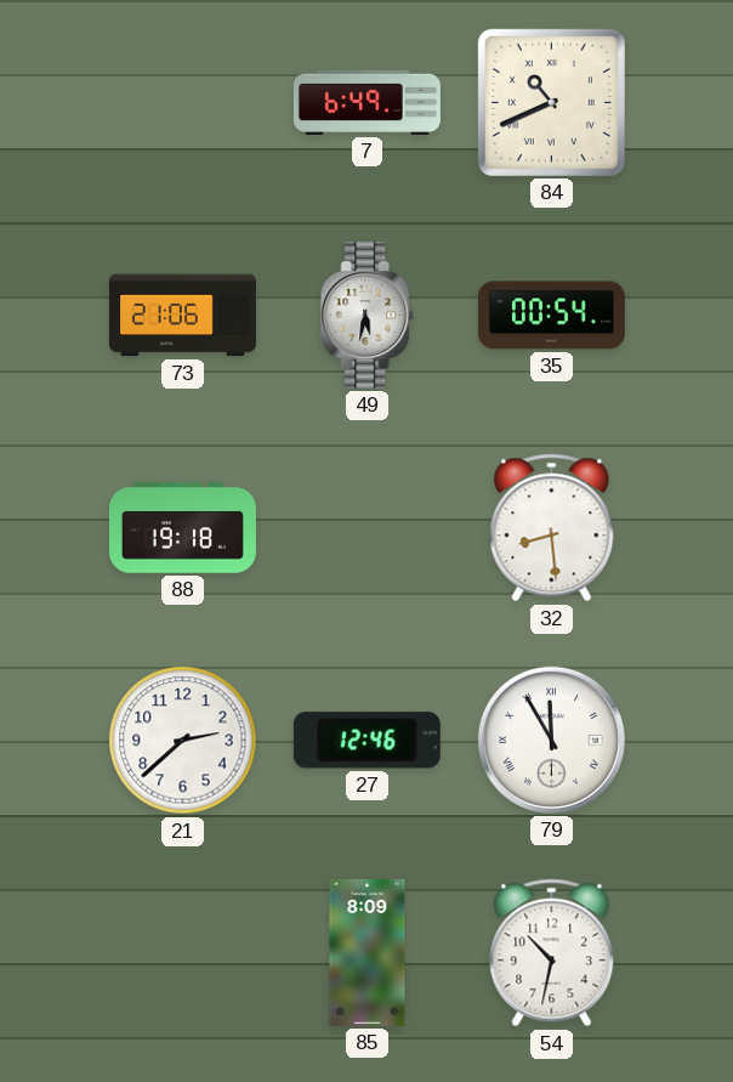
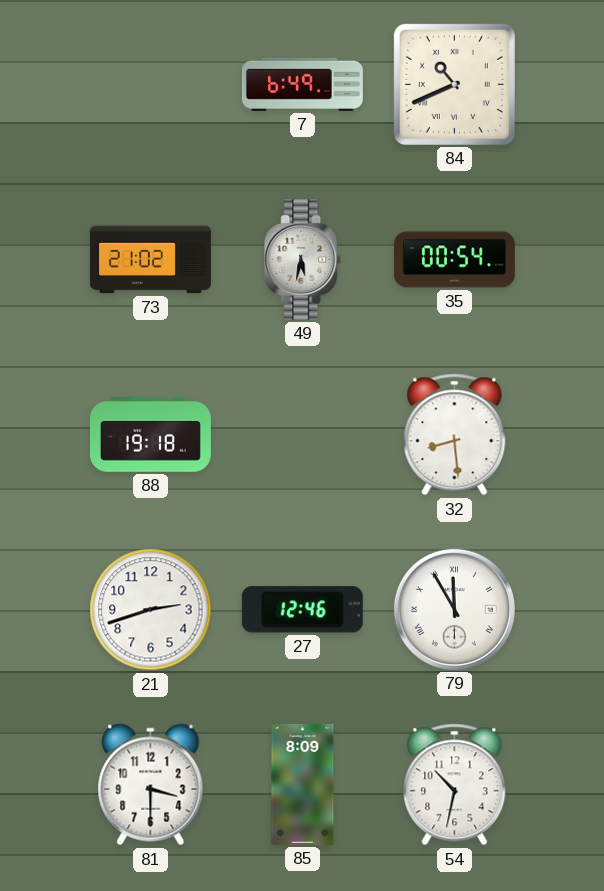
73: 21:06 -> 21:02
21: 2:38 -> 2:42
81: none -> 3:30
